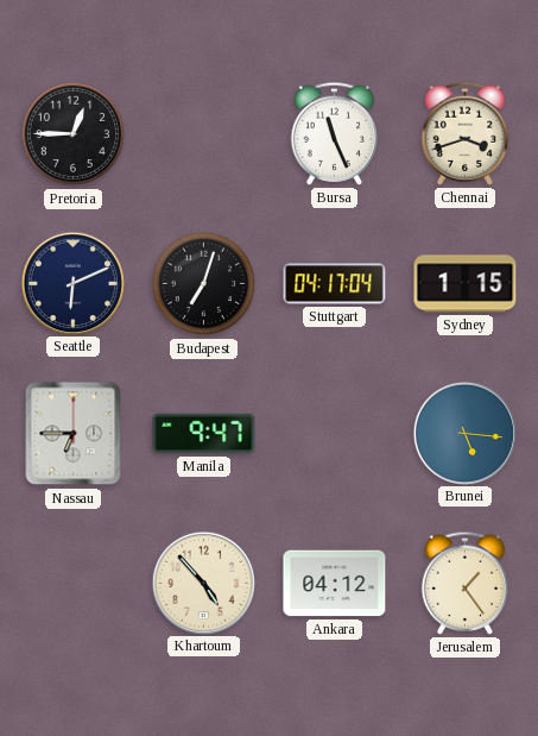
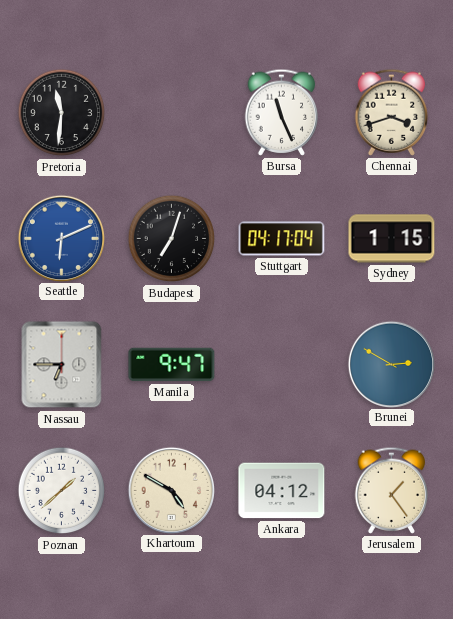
Pretoria: 12:45 -> 11:31
Seattle dial: navy -> blue
Brunei: 5:16 -> 2:50
Poznan: none -> 1:38
Khartoum: 4:53 -> 4:50
